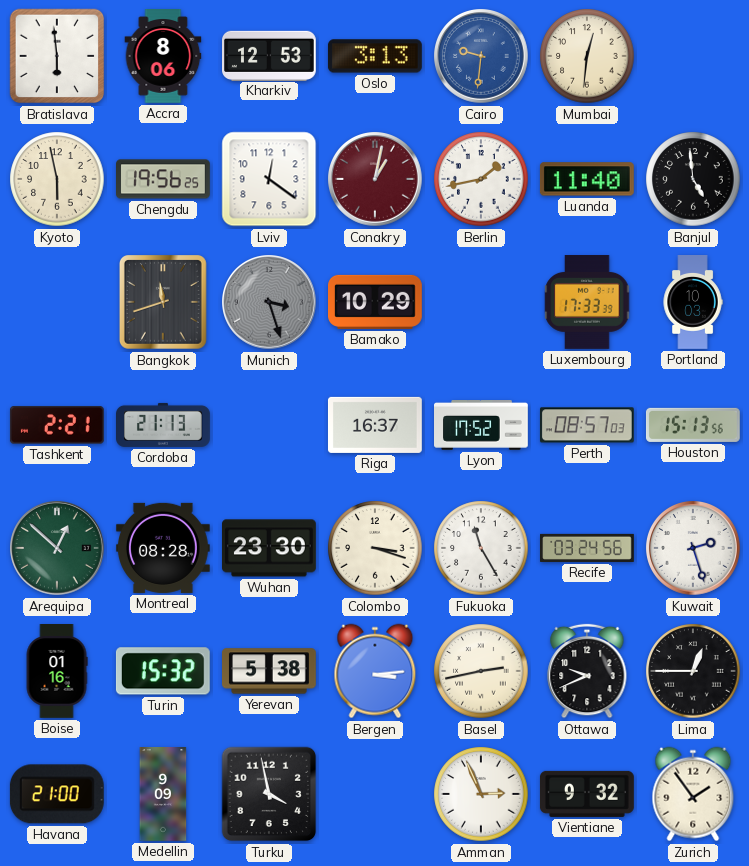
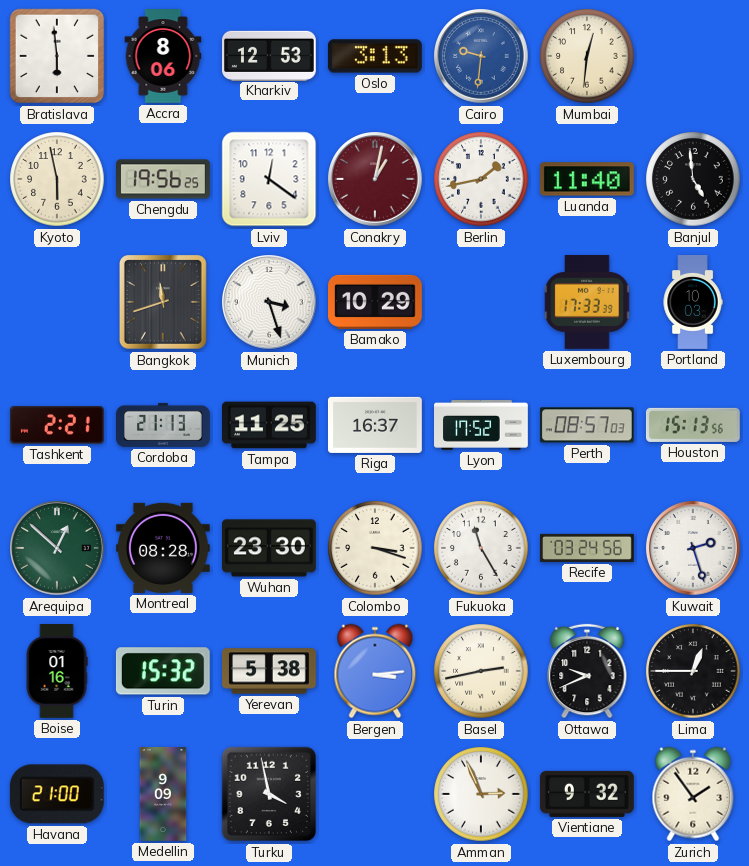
Munich dial: grey -> white
Tampa: none -> 11:25
